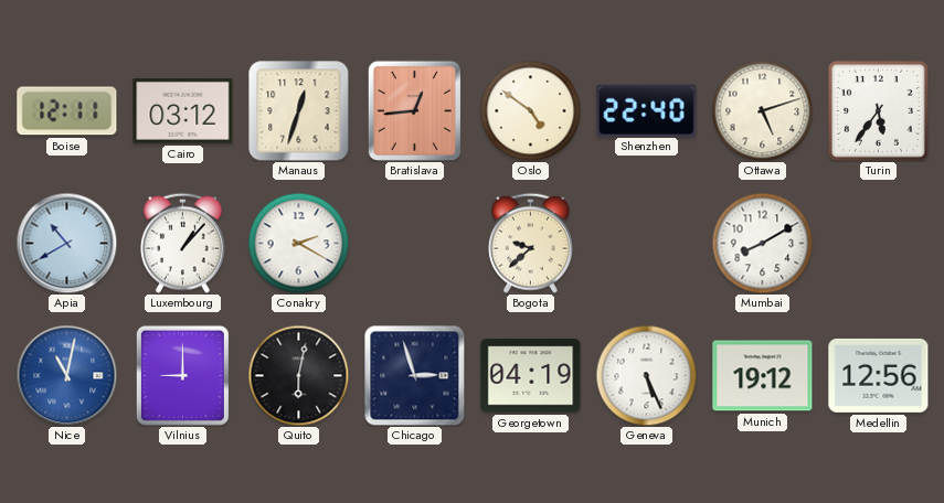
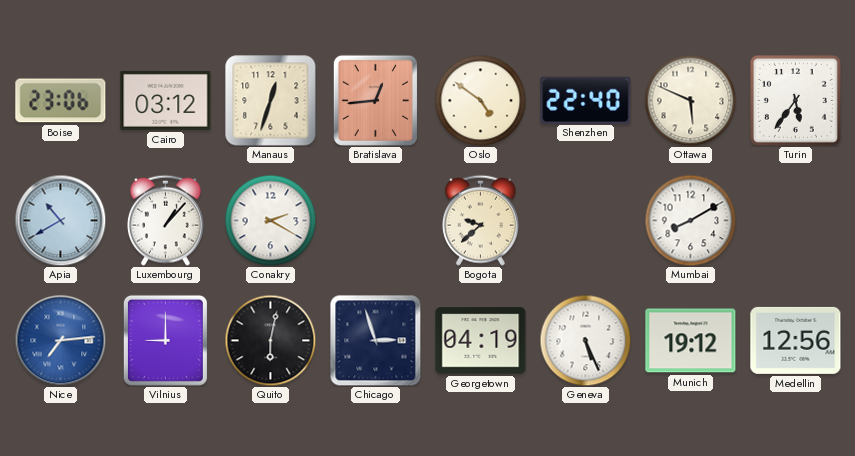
Boise: 12:11 -> 23:06
Ottawa: 5:12 -> 5:49
Nice: 11:02 -> 7:14
